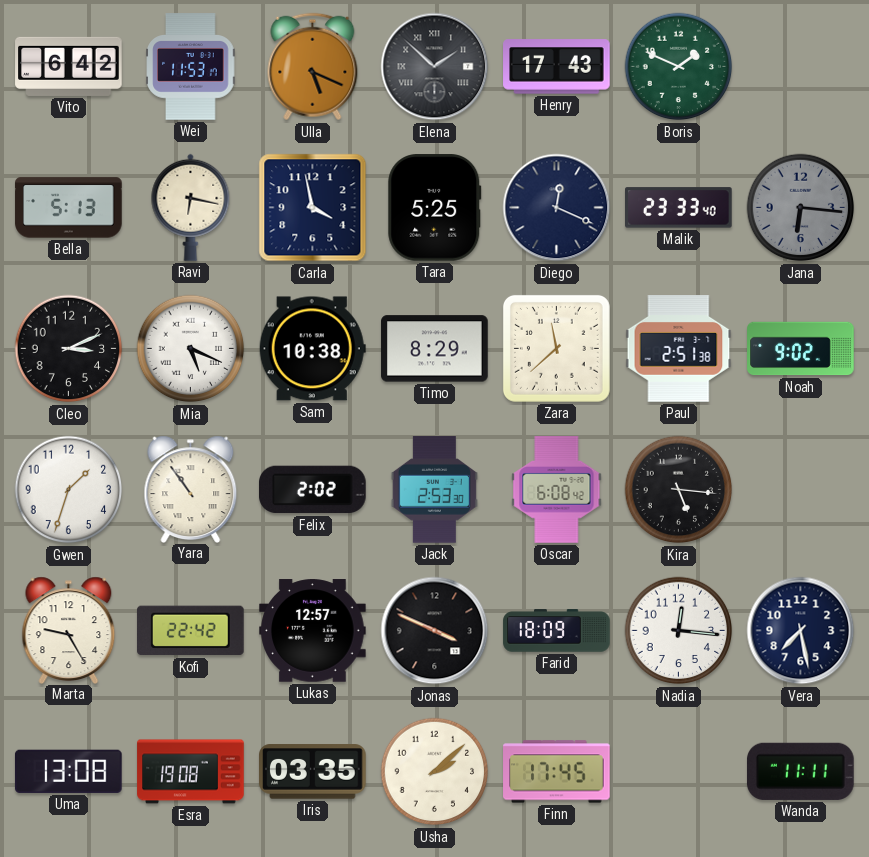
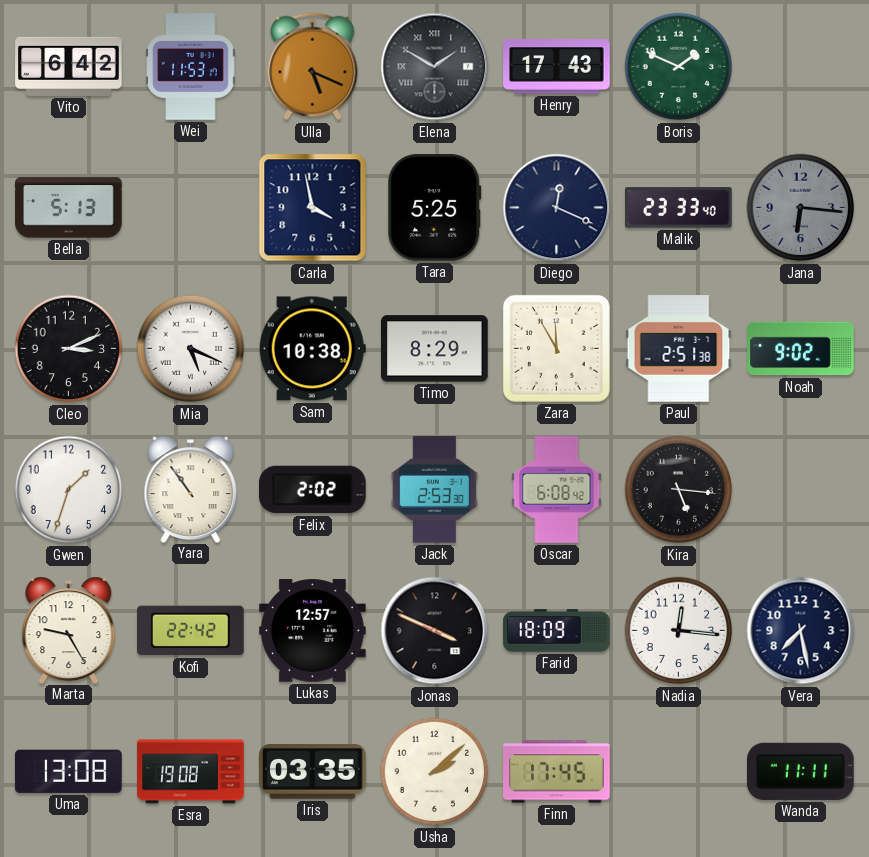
Elena: 1:52 -> 1:50
Ravi: 6:17 -> none
Zara: 11:38 -> 11:55
